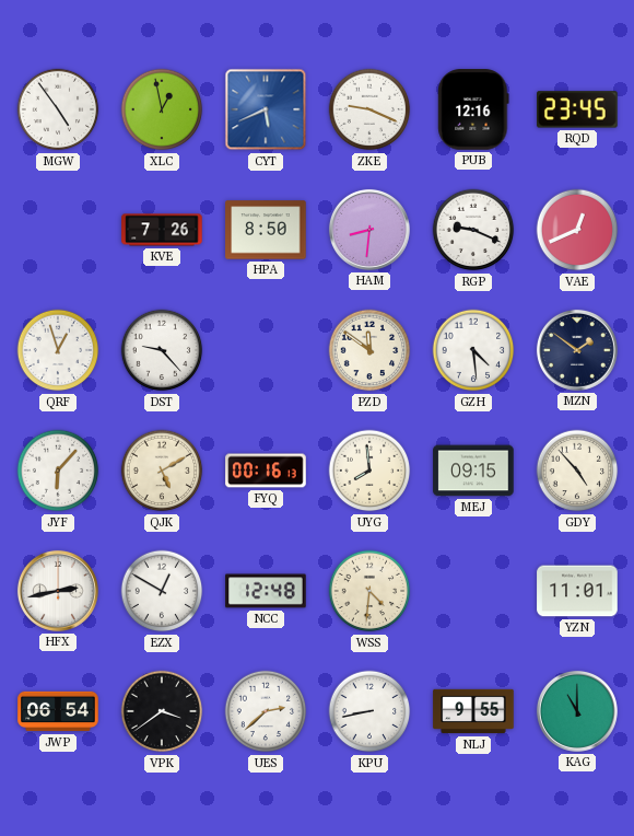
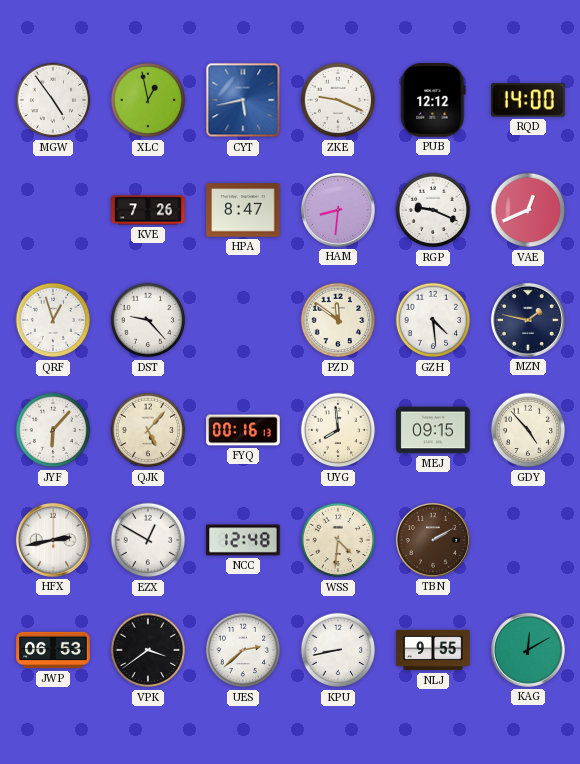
CYT: 5:41 -> 5:43
PUB: 12:16 -> 12:12
RQD: 23:45 -> 14:00
HPA: 8:50 -> 8:47
MZN: 1:51 -> 1:47
QJK: 5:10 -> 5:07
TBN: none -> 2:10
YZN: 11:01 -> none
JWP: 06:54 -> 06:53
KAG: 11:00 -> 12:10
